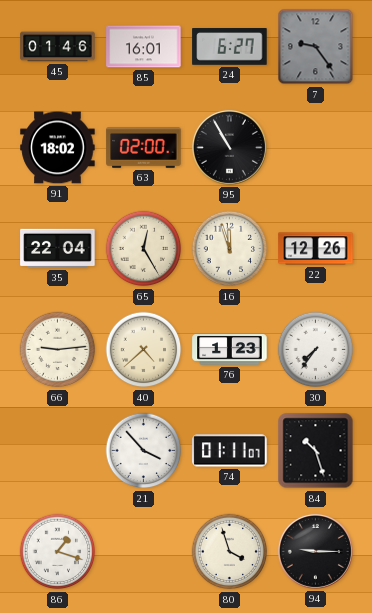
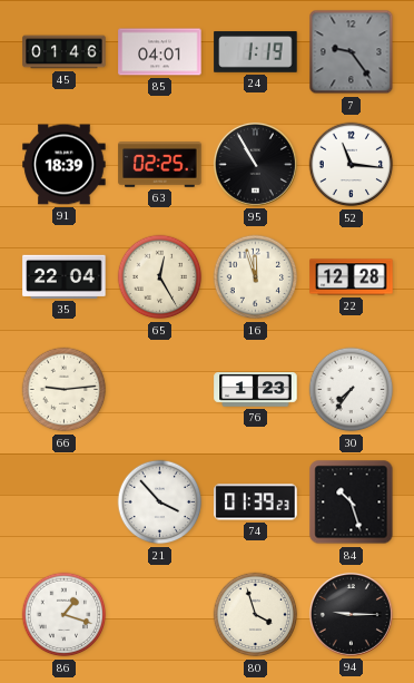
85: 16:01 -> 04:01
24: 6:27 -> 1:19
91: 18:02 -> 18:39
63: 02:00 -> 02:25
52: none -> 11:16
22: 12:26 -> 12:28
40: 4:38 -> none
74: 01:11 -> 01:39
